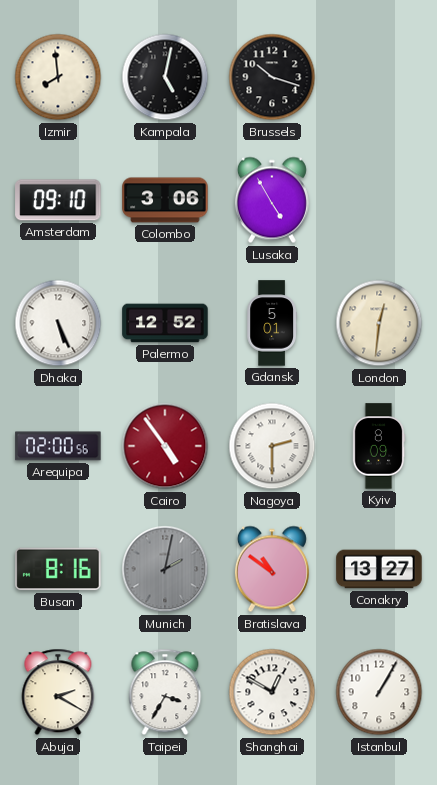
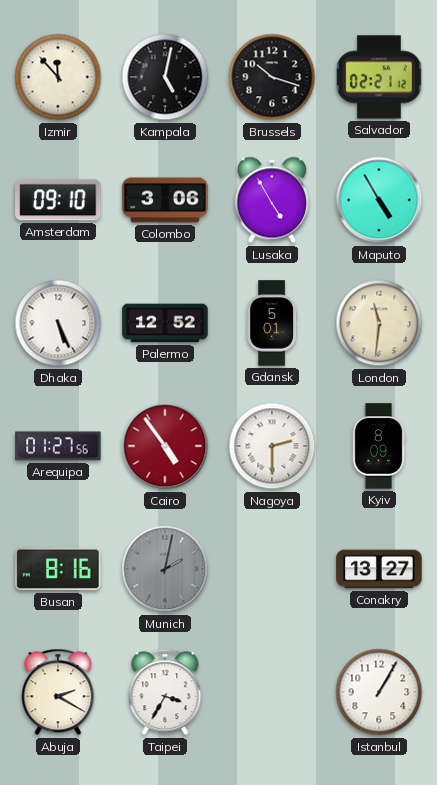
Izmir: 7:59 -> 11:53
Salvador: none -> 02:21
Maputo: none -> 4:55
London: 12:31 -> 11:31
Arequipa: 02:00 -> 01:27
Bratislava: 10:51 -> none
Shanghai: 12:50 -> none
